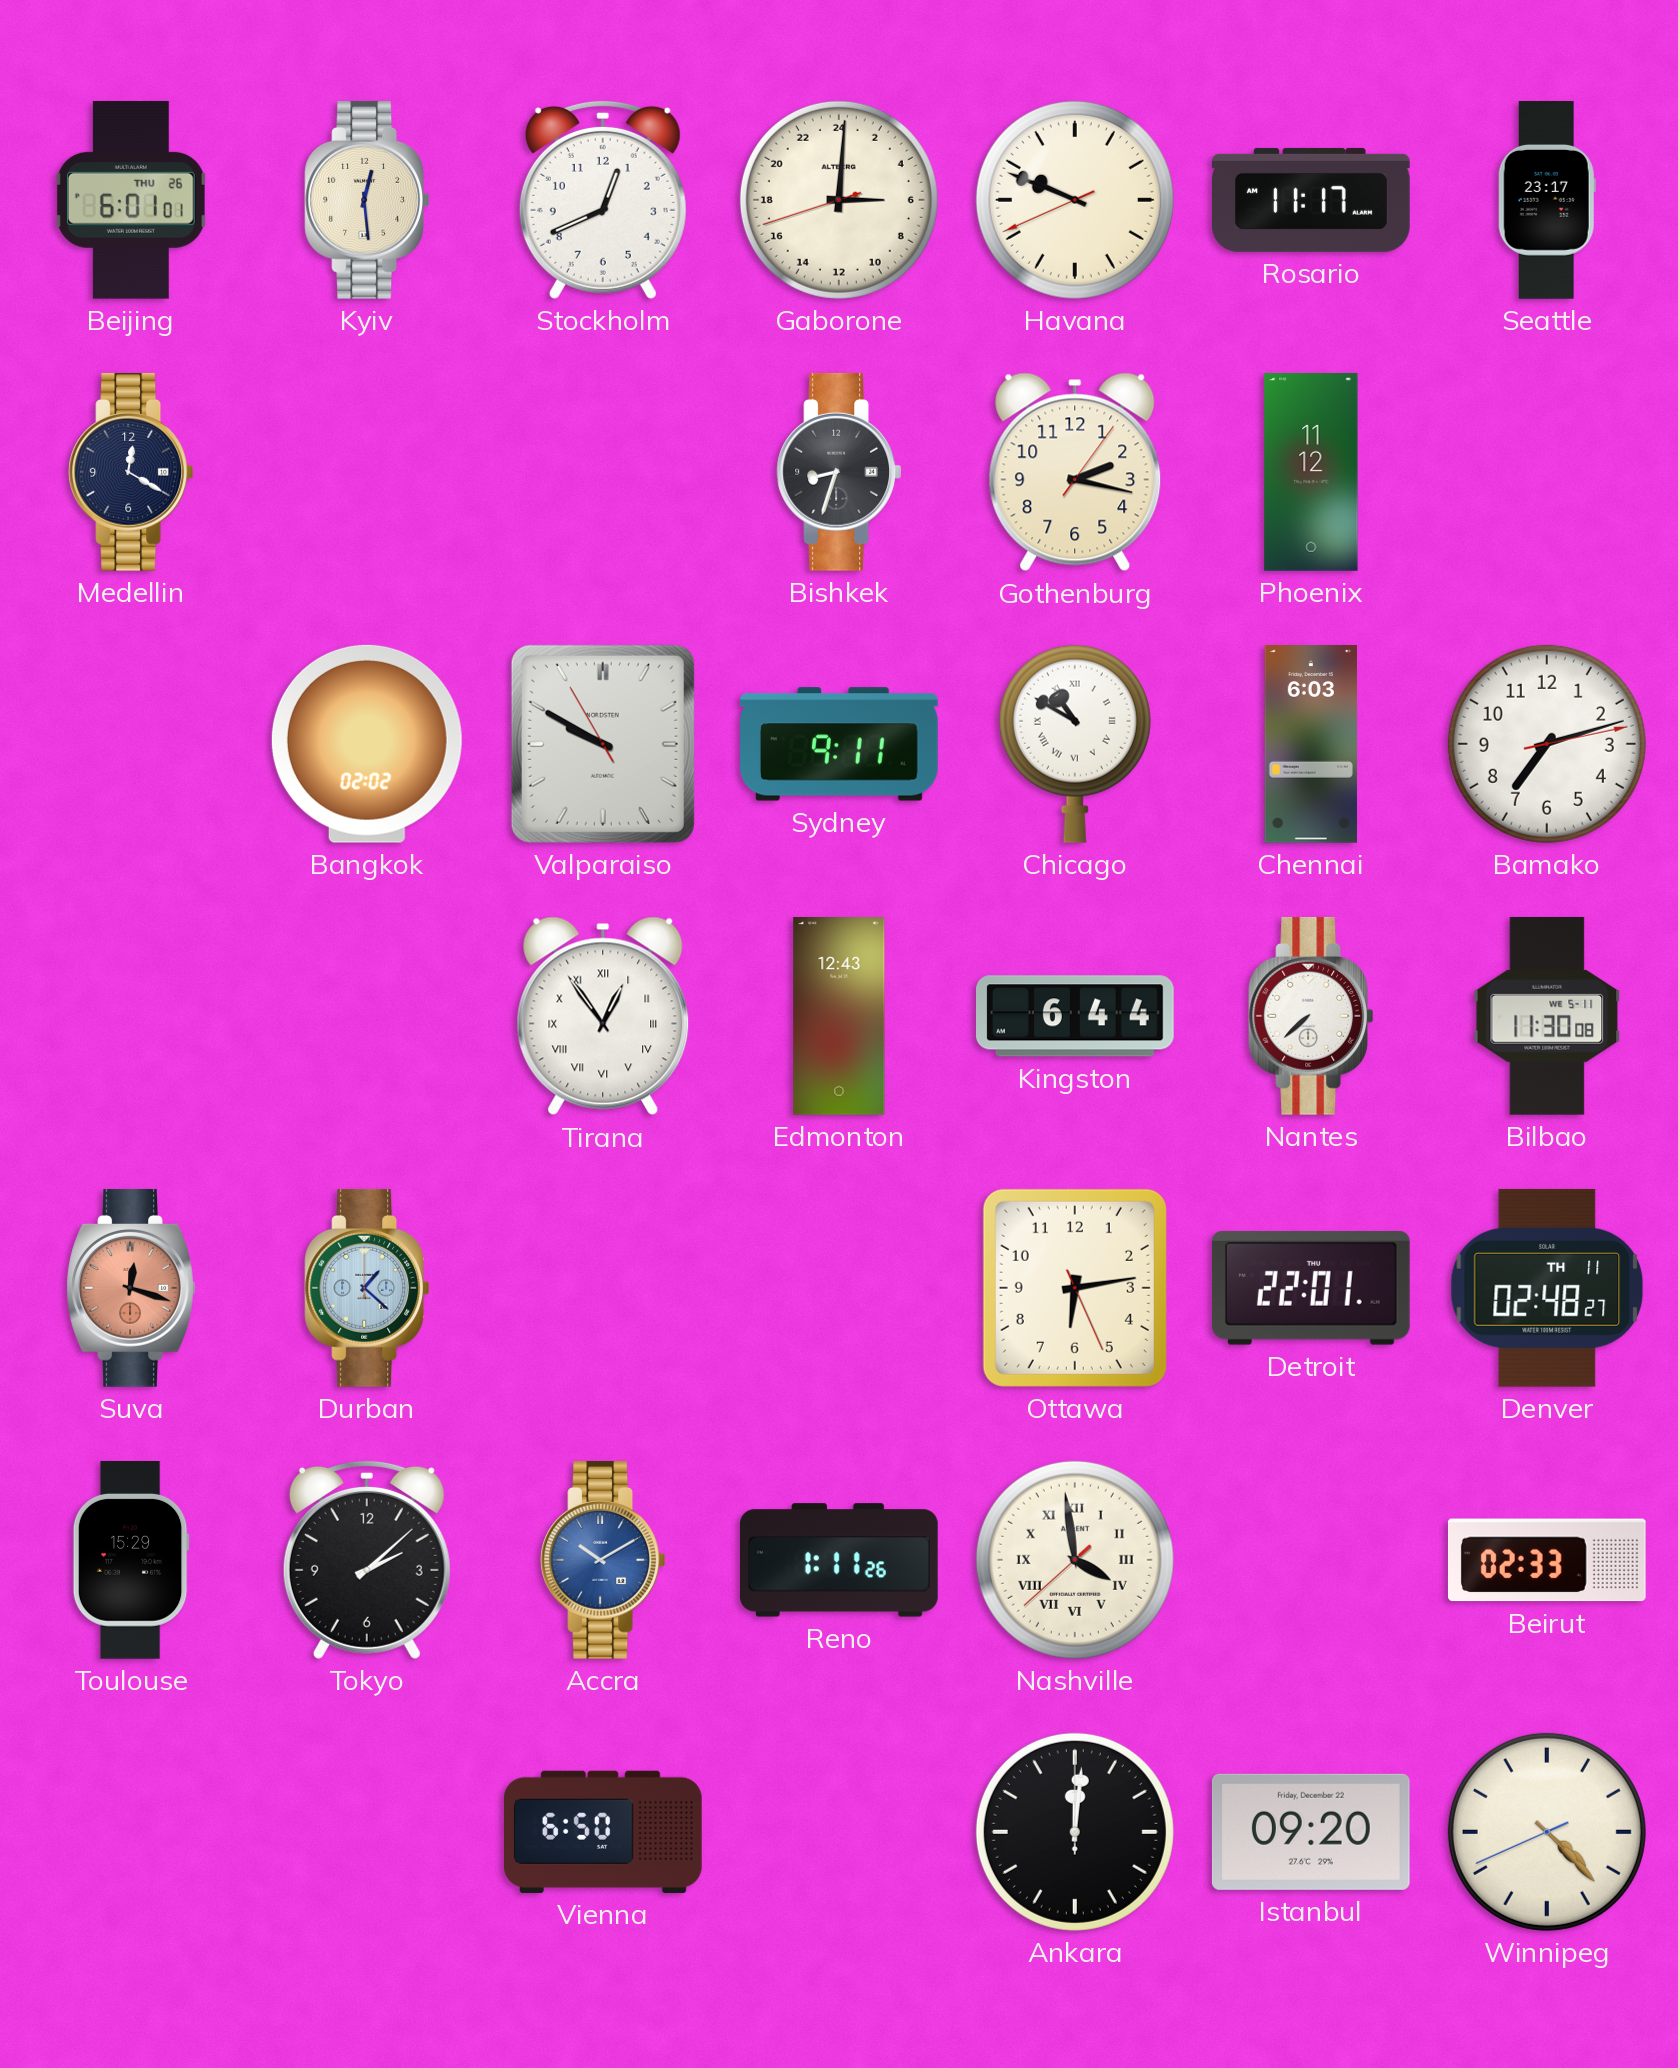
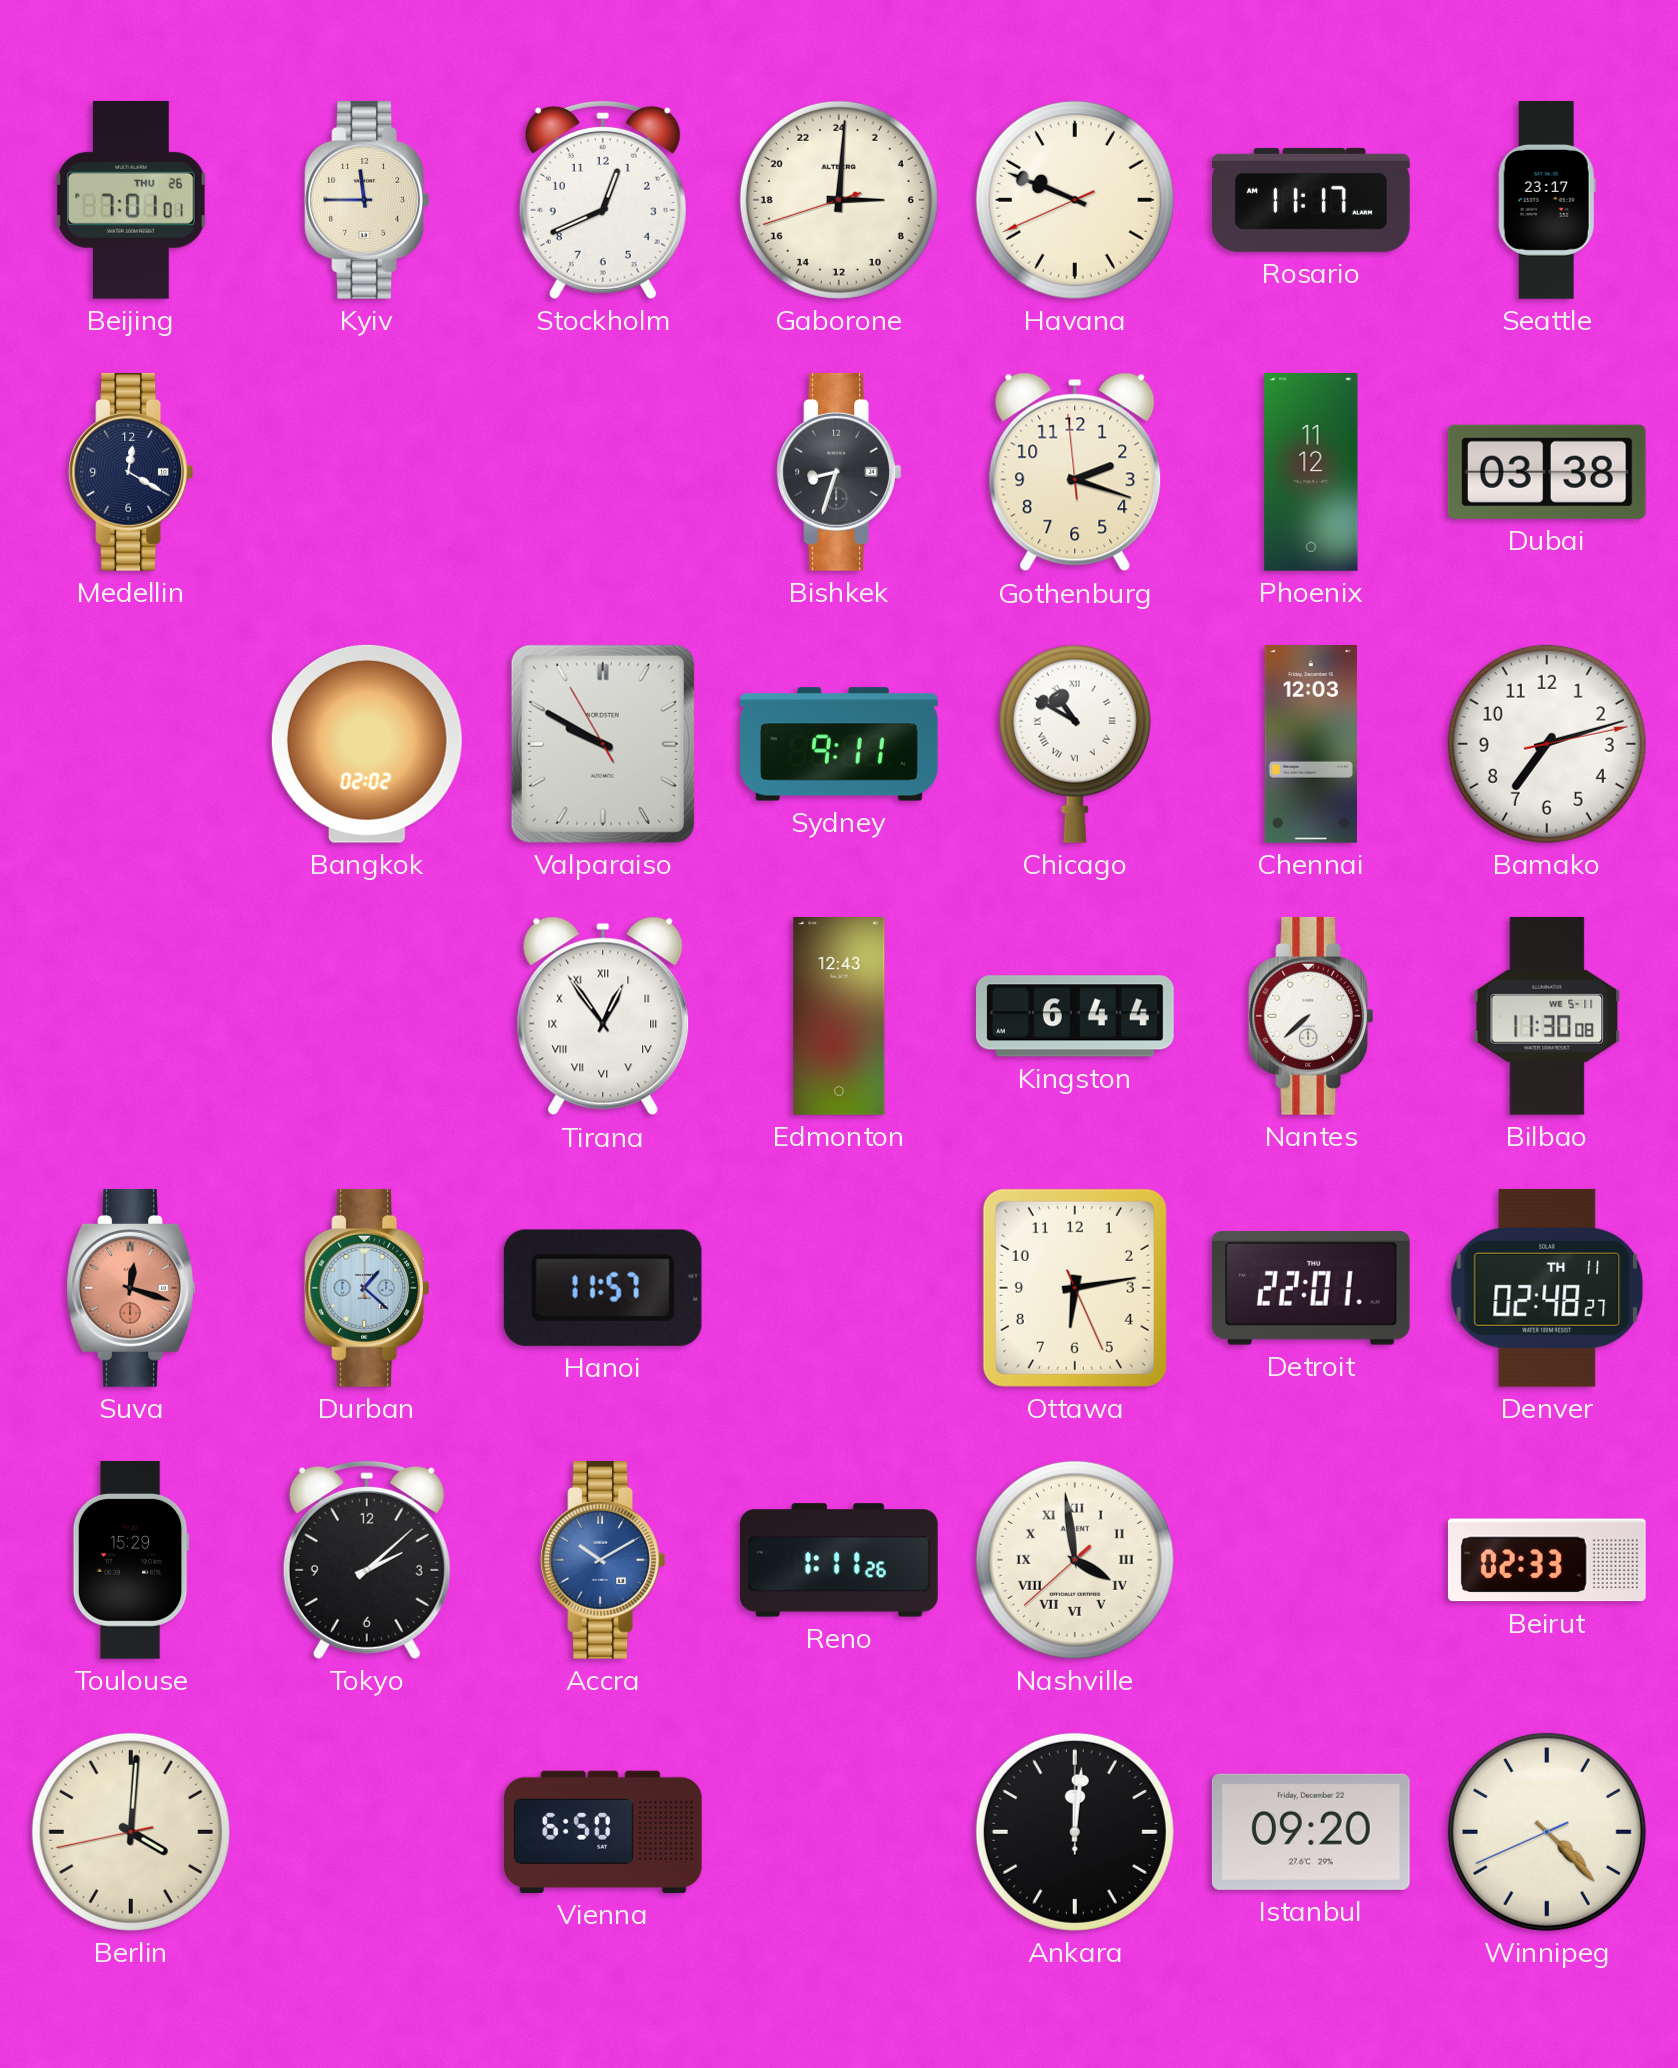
Beijing: 6:01 -> 7:01
Kyiv: 12:29 -> 11:45
Gothenburg: 2:17:06 -> 2:17:59
Dubai: none -> 03:38
Chennai: 6:03 -> 12:03
Hanoi: none -> 11:57
Berlin: none -> 4:00
